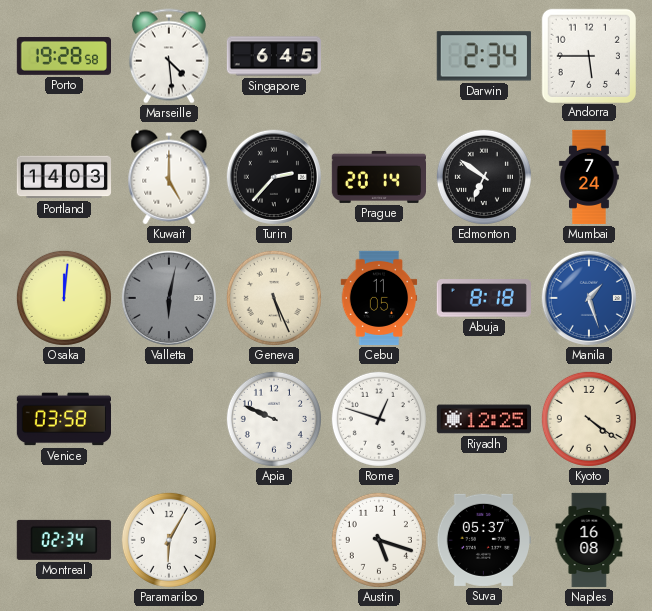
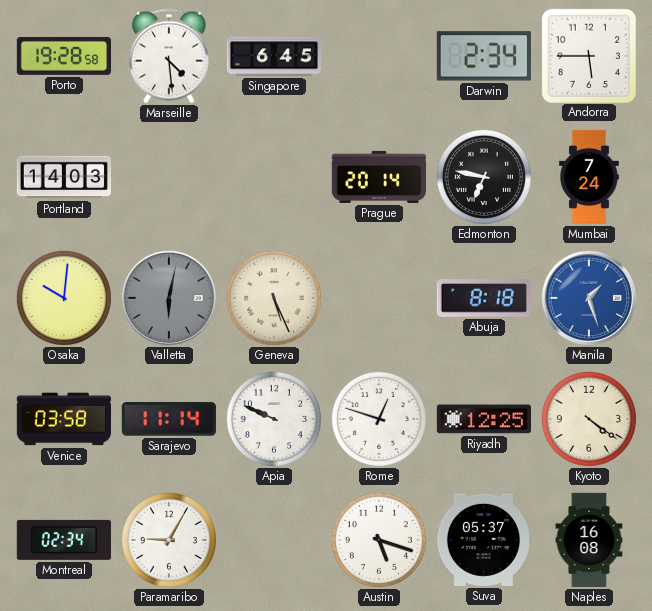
Kuwait: 5:00 -> none
Turin: 2:37 -> none
Edmonton: 6:51 -> 6:47
Osaka: 12:01 -> 10:01
Cebu: 11:05 -> none
Sarajevo: none -> 11:14
Paramaribo: 6:05 -> 9:05
